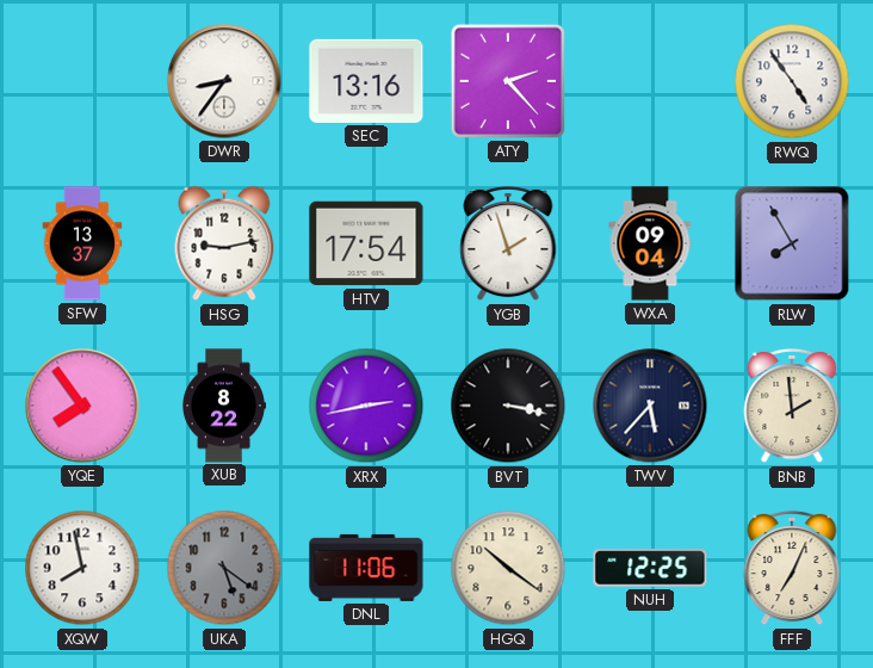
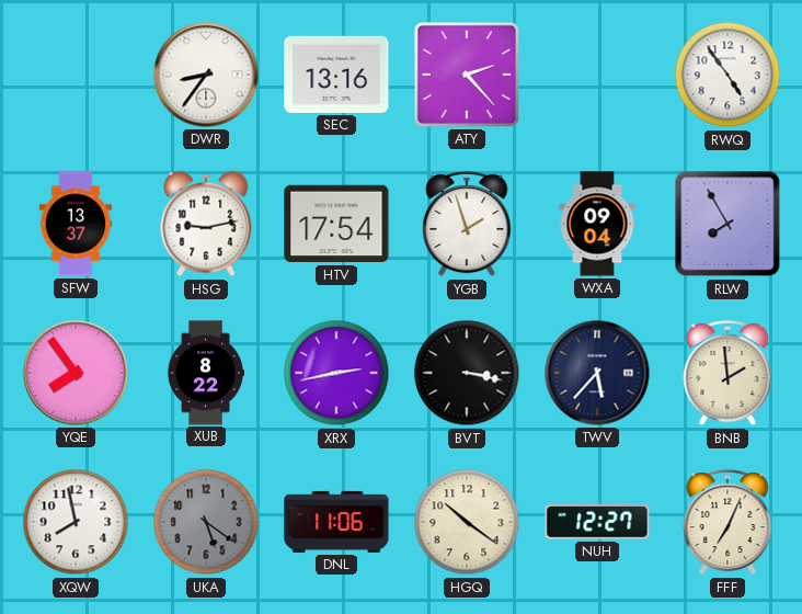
NUH: 12:25 -> 12:27
